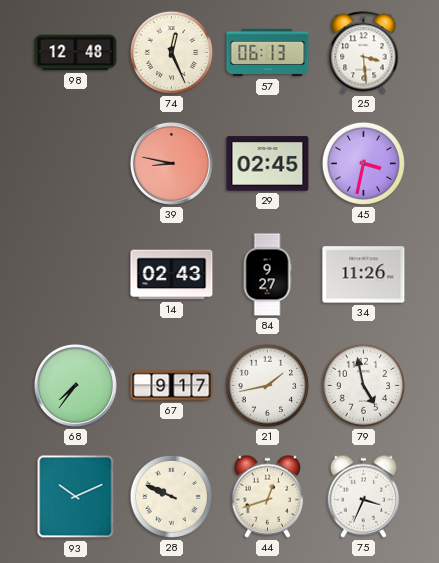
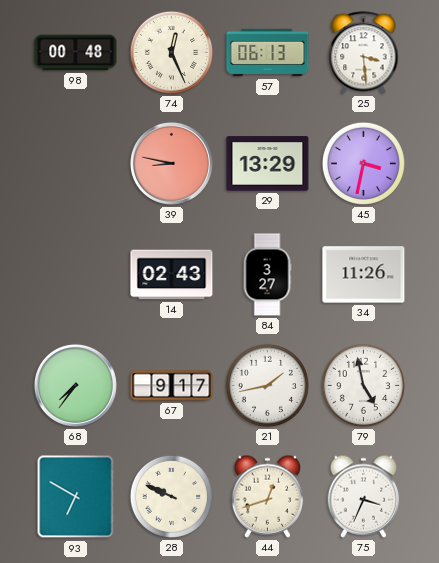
98: 12:48 -> 00:48
29: 02:45 -> 13:29
84: 9:27 -> 3:27
93: 10:11 -> 6:50
